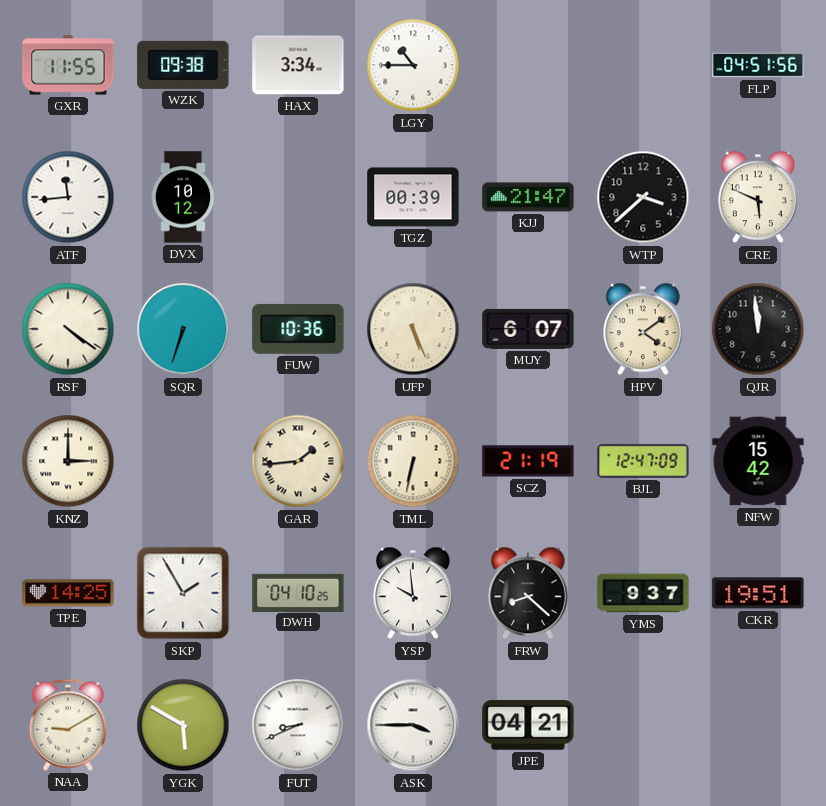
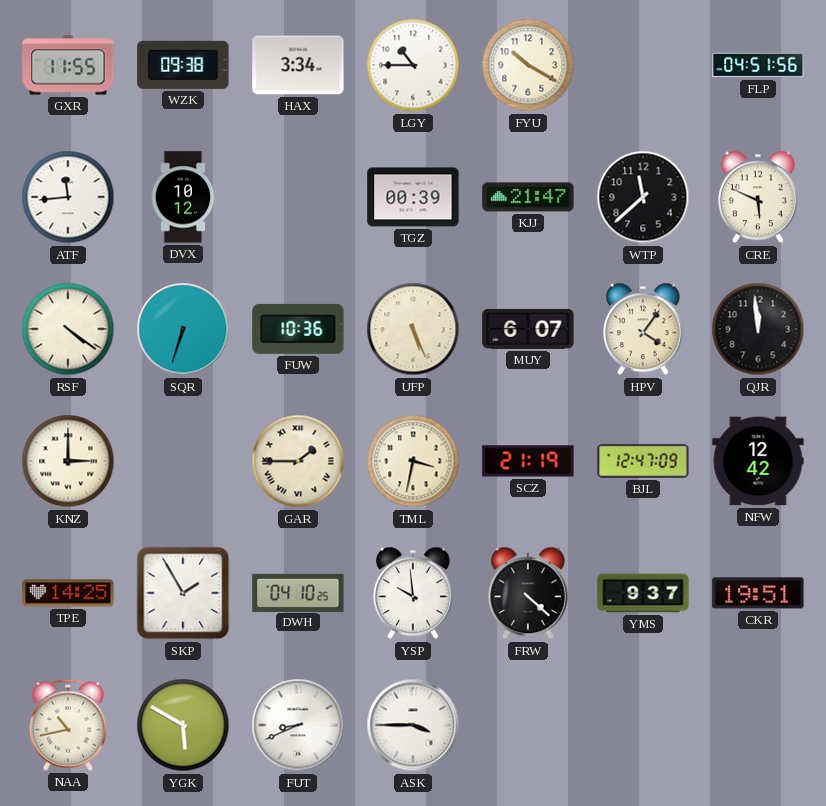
FYU: none -> 10:20
WTP: 3:38 -> 11:38
HPV: 4:09 -> 4:06
GAR: 1:44 -> 1:45
TML: 6:32 -> 3:32
NFW: 15:42 -> 12:42
FRW: 8:22 -> 4:22
NAA: 9:10 -> 10:43
JPE: 04:21 -> none
